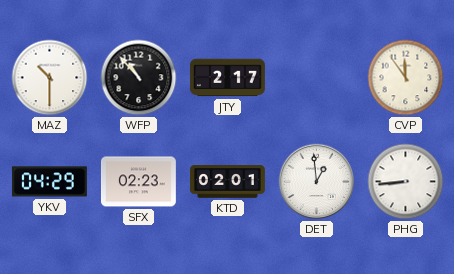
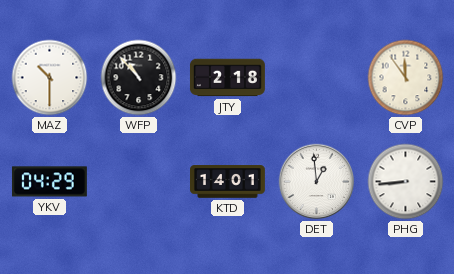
JTY: 2:17 -> 2:18
SFX: 02:23 -> none
KTD: 02:01 -> 14:01
